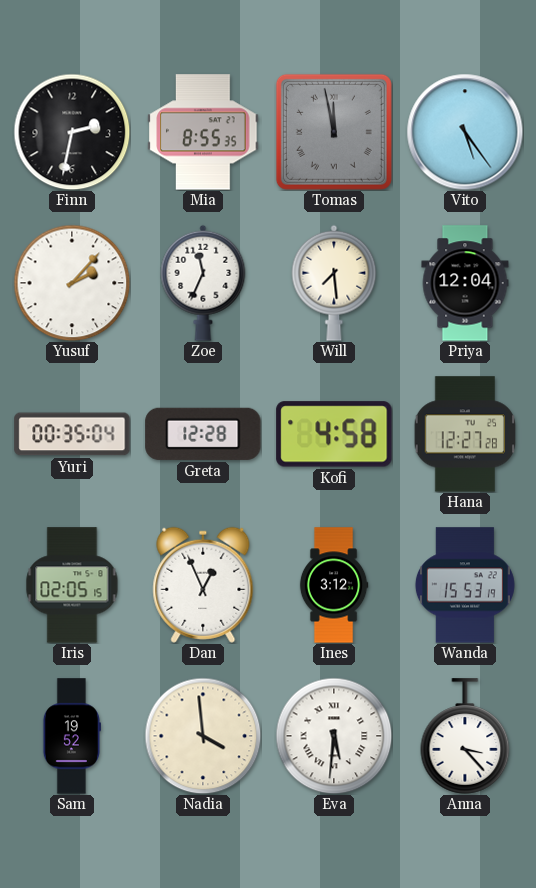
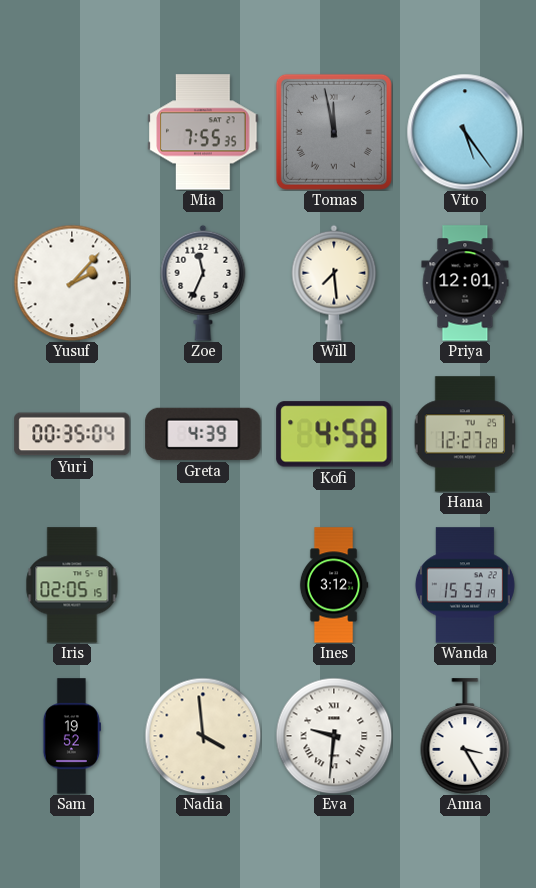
Finn: 2:32 -> none
Mia: 8:55 -> 7:55
Priya: 12:04 -> 12:01
Greta: 12:28 -> 4:39
Dan: 12:56 -> none
Eva: 5:31 -> 9:31
Anna: 3:23 -> 3:25
